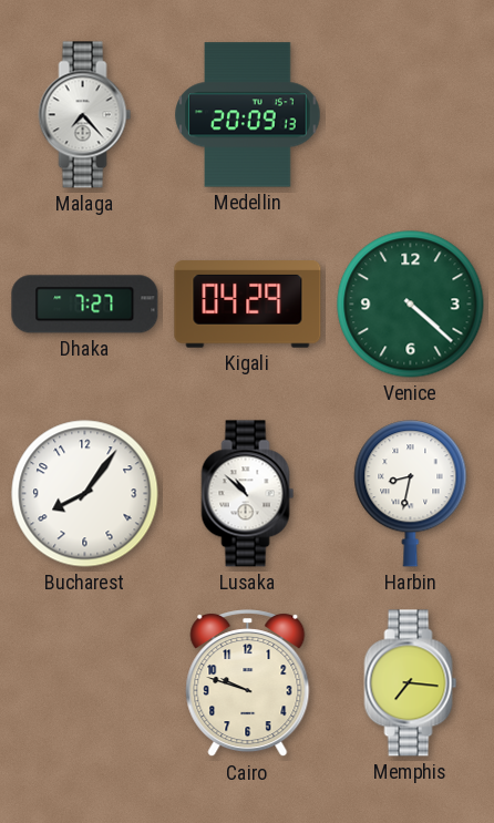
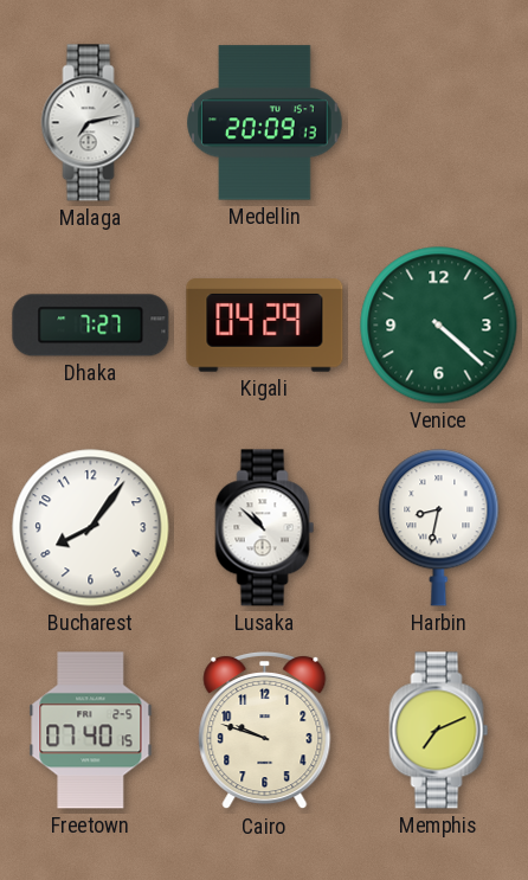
Malaga: 7:23 -> 7:13
Freetown: none -> 07:40
Memphis: 7:16 -> 7:11
